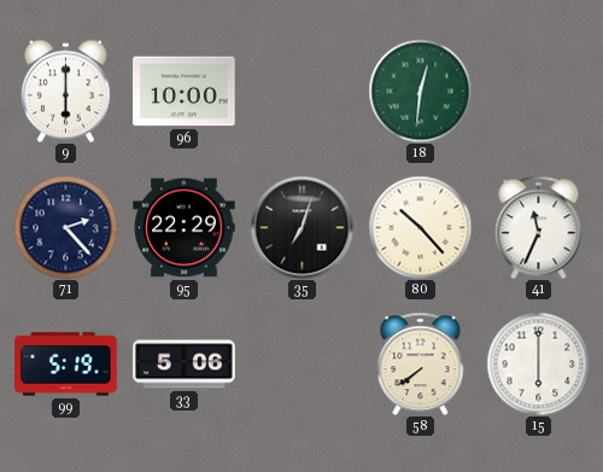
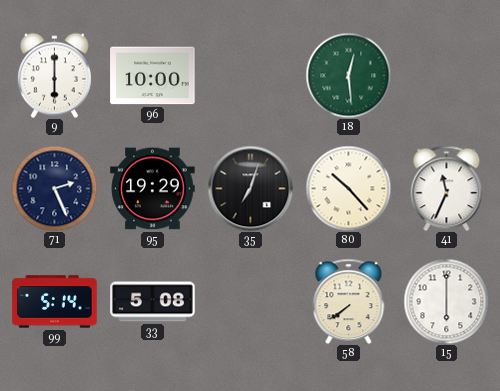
18: 12:31 -> 12:29
71: 2:23 -> 2:26
95: 22:29 -> 19:29
99: 5:19 -> 5:14
33: 5:06 -> 5:08
